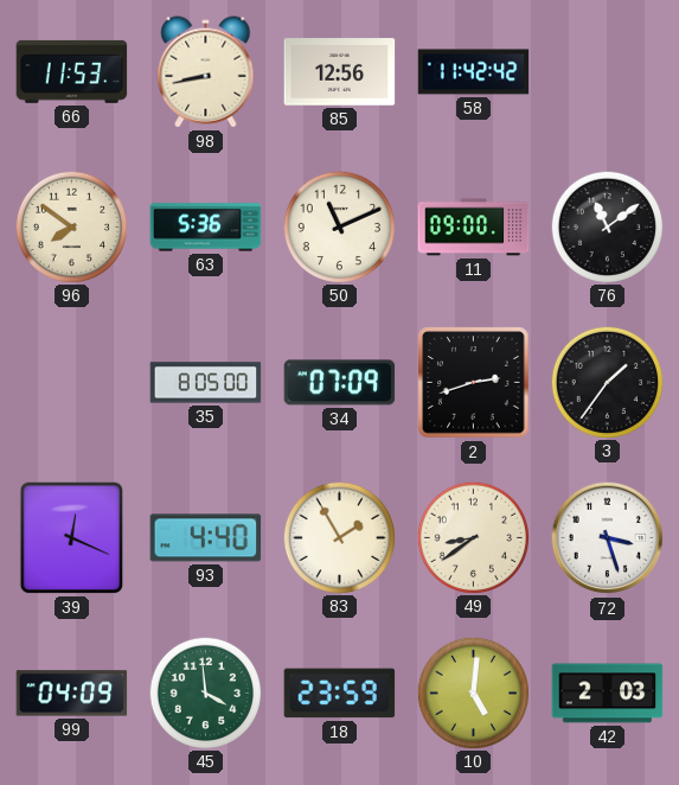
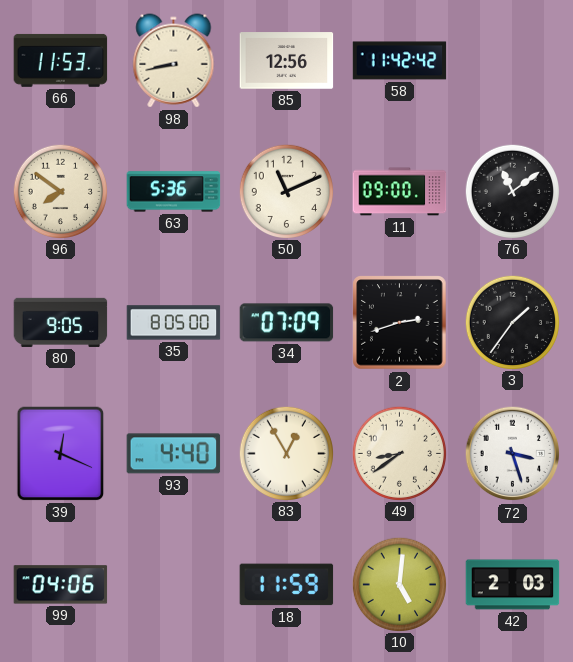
80: none -> 9:05
83: 1:55 -> 12:55
99: 04:09 -> 04:06
45: 3:59 -> none
18: 23:59 -> 11:59
